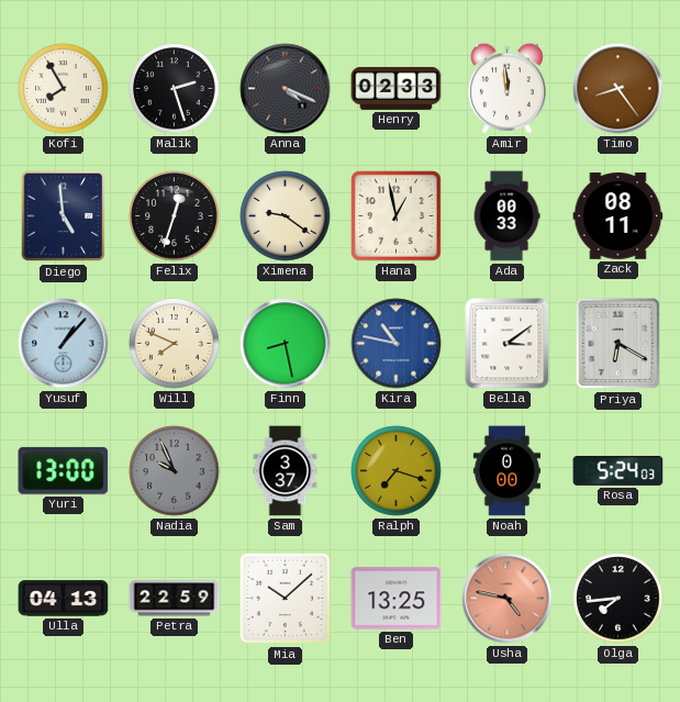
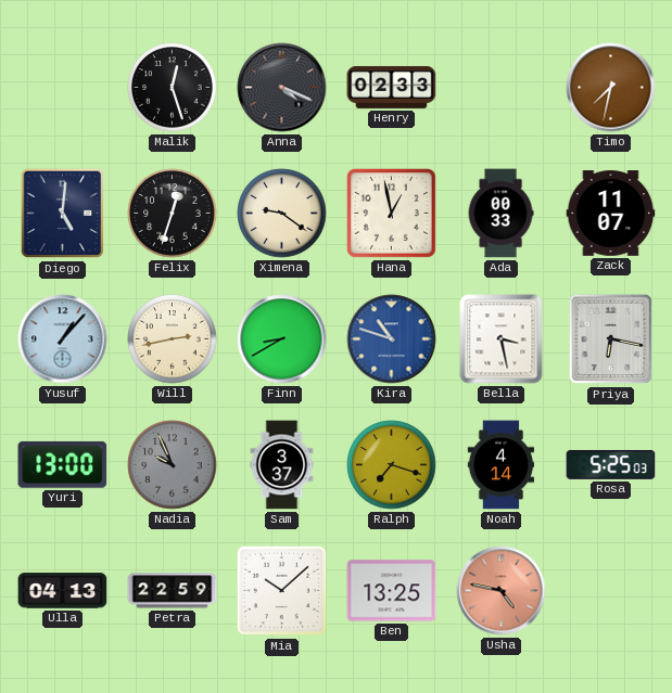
Kofi: 7:55 -> none
Malik: 2:27 -> 12:27
Amir: 11:59 -> none
Timo: 8:24 -> 7:32
Diego: 4:59 -> 5:01
Zack: 08:11 -> 11:07
Will: 7:49 -> 2:43
Finn: 8:28 -> 8:40
Kira: 10:47 -> 10:48
Bella: 3:09 -> 3:28
Priya: 6:20 -> 6:17
Noah: 0:00 -> 4:14
Rosa: 5:24 -> 5:25
Olga: 7:44 -> none
